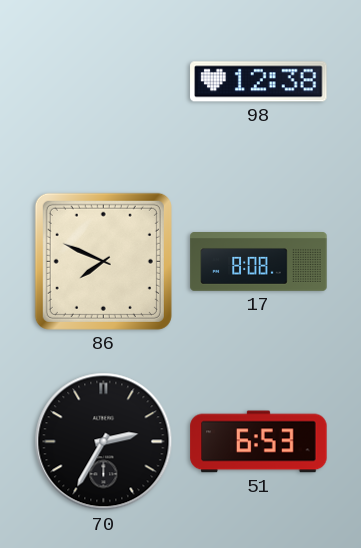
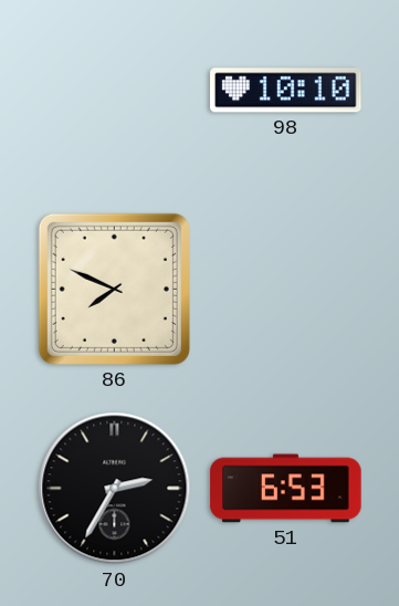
98: 12:38 -> 10:10
17: 8:08 -> none
